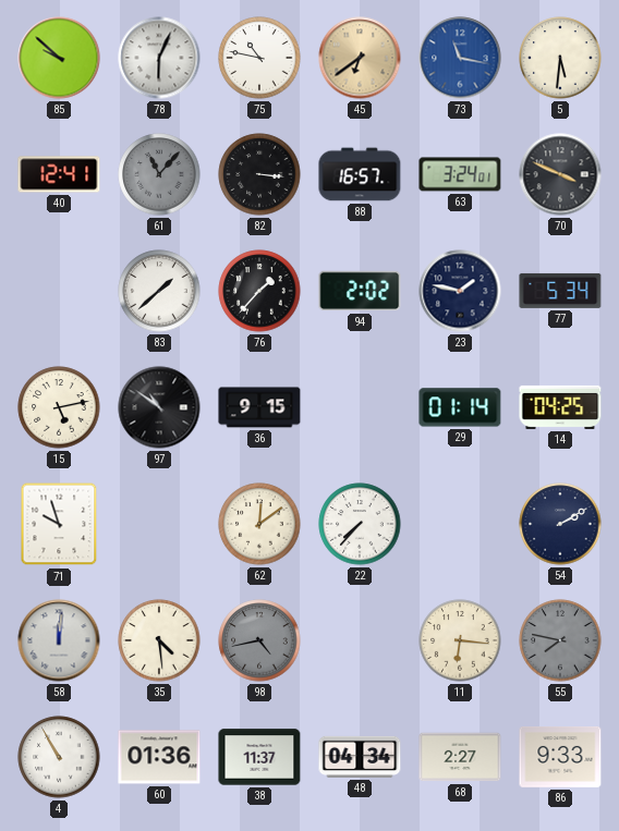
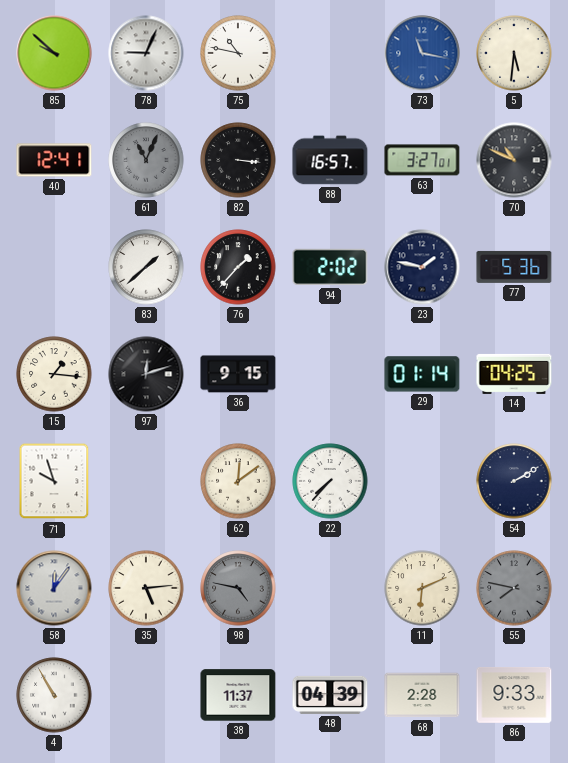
78: 6:04 -> 9:04
45: 6:39 -> none
61: 11:07 -> 11:04
63: 3:24 -> 3:27
70: 3:49 -> 10:49
77: 5:34 -> 5:36
15: 5:13 -> 1:16
97: 10:51 -> 12:12
58: 12:01 -> 12:06
35: 4:29 -> 5:14
98: 4:43 -> 4:47
11: 6:16 -> 6:11
60: 01:36 -> none
48: 04:34 -> 04:39
68: 2:27 -> 2:28
